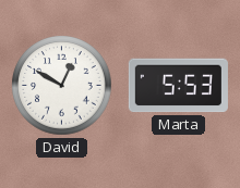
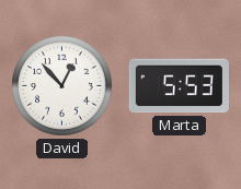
David: 12:50 -> 12:53
